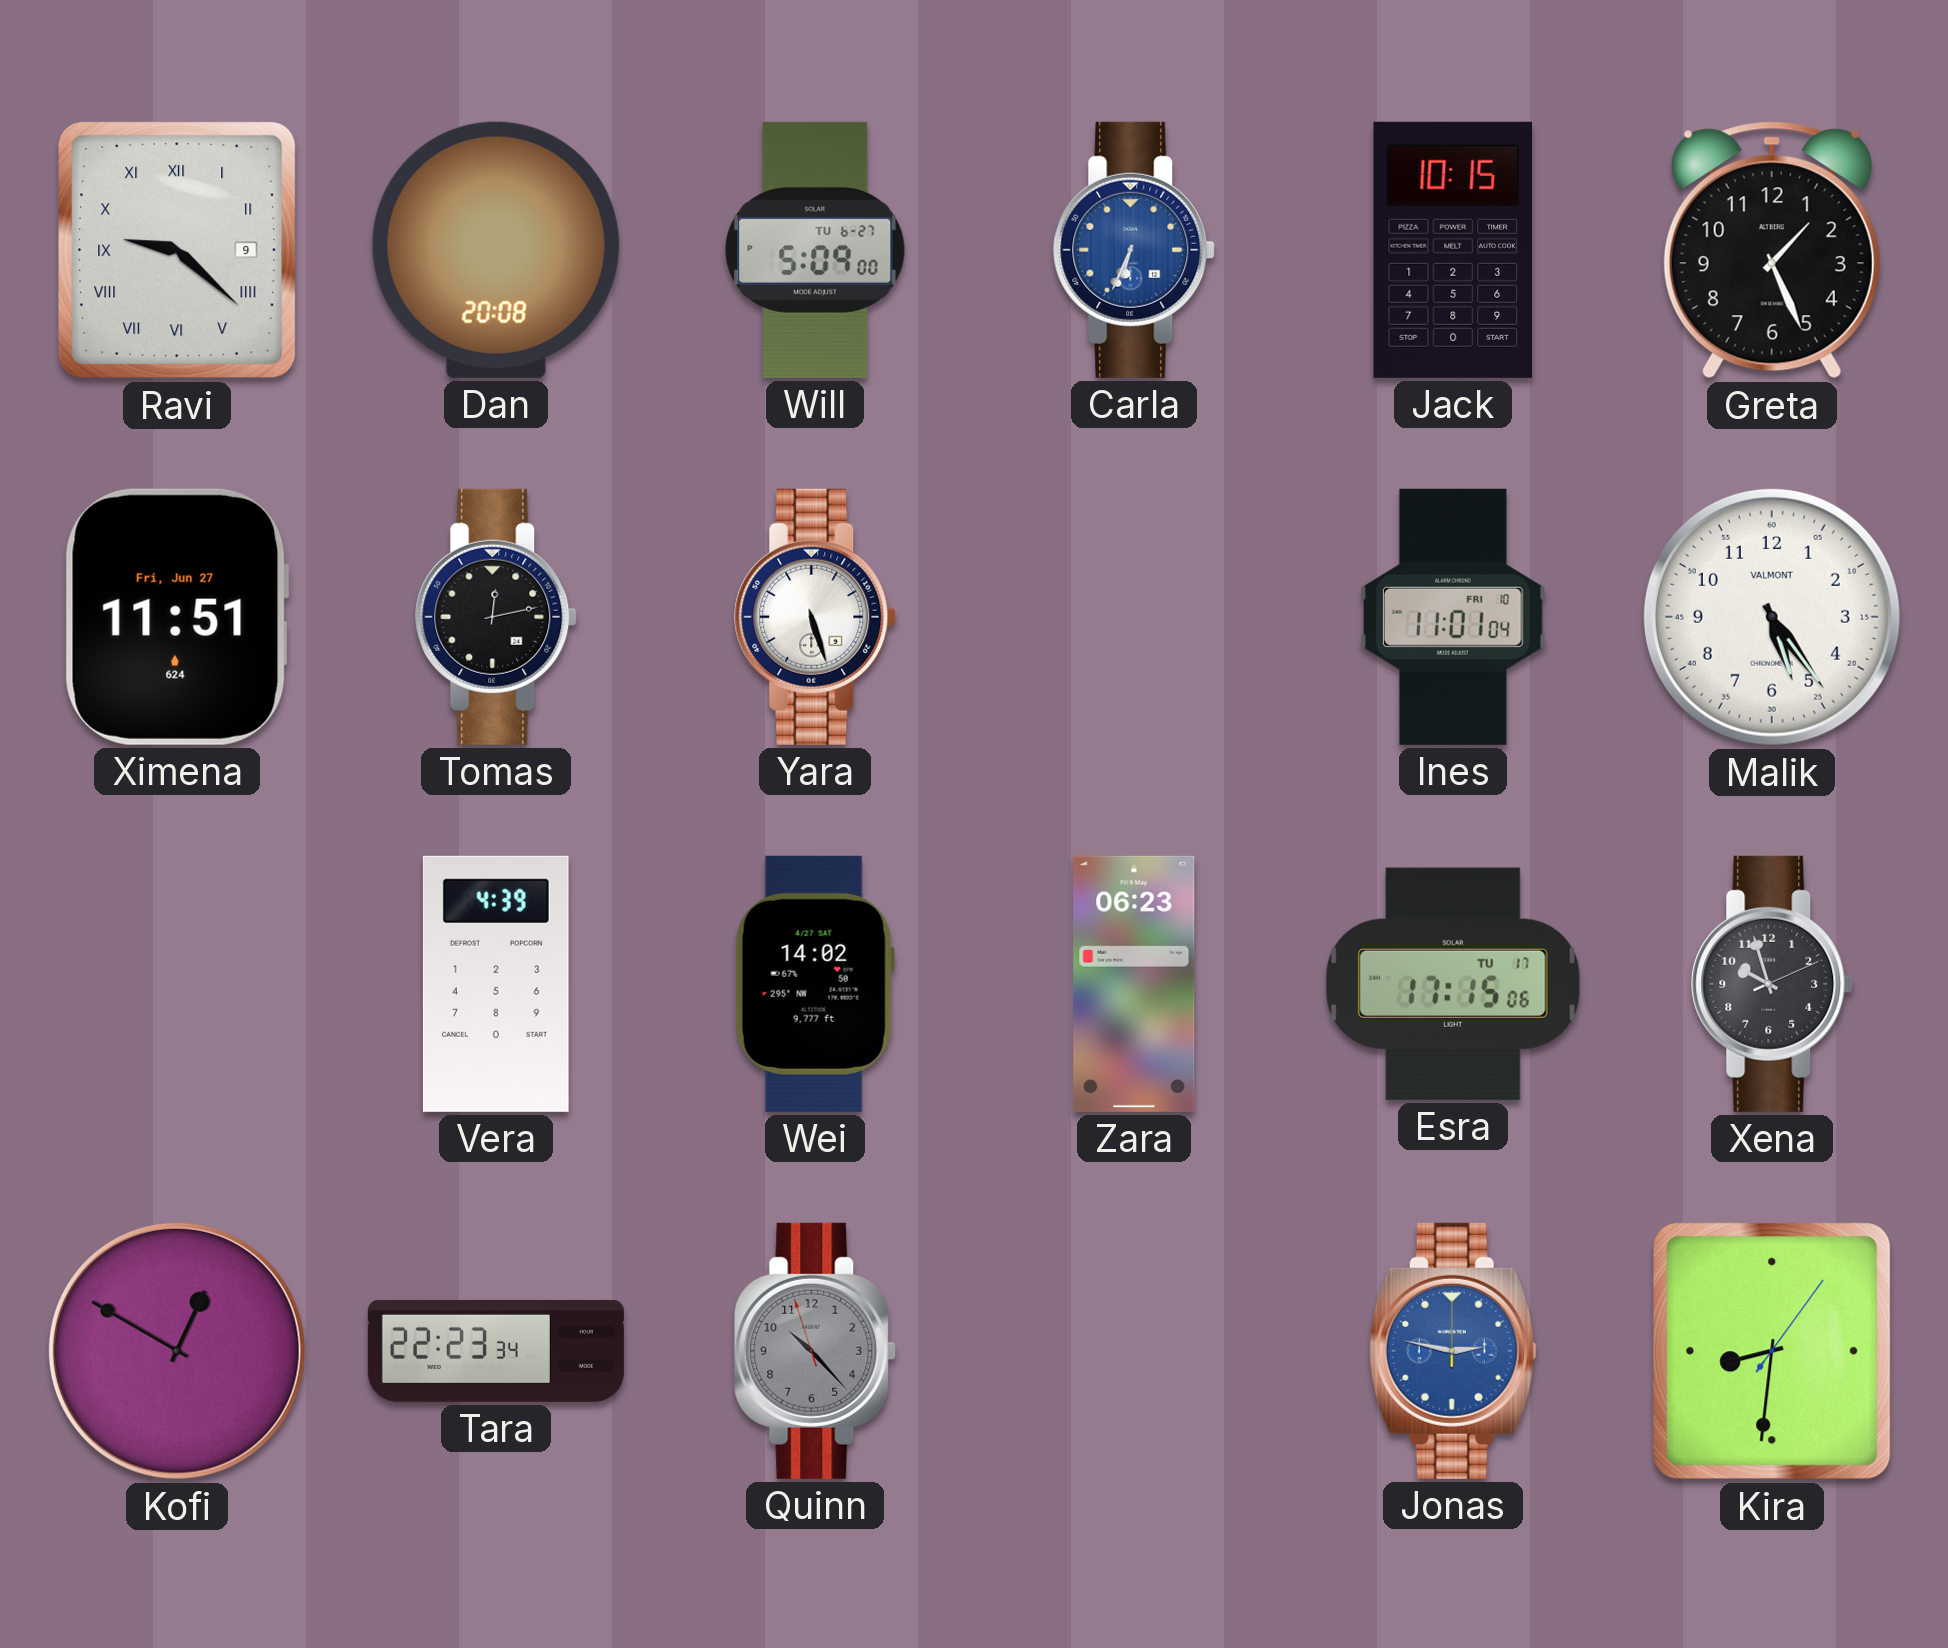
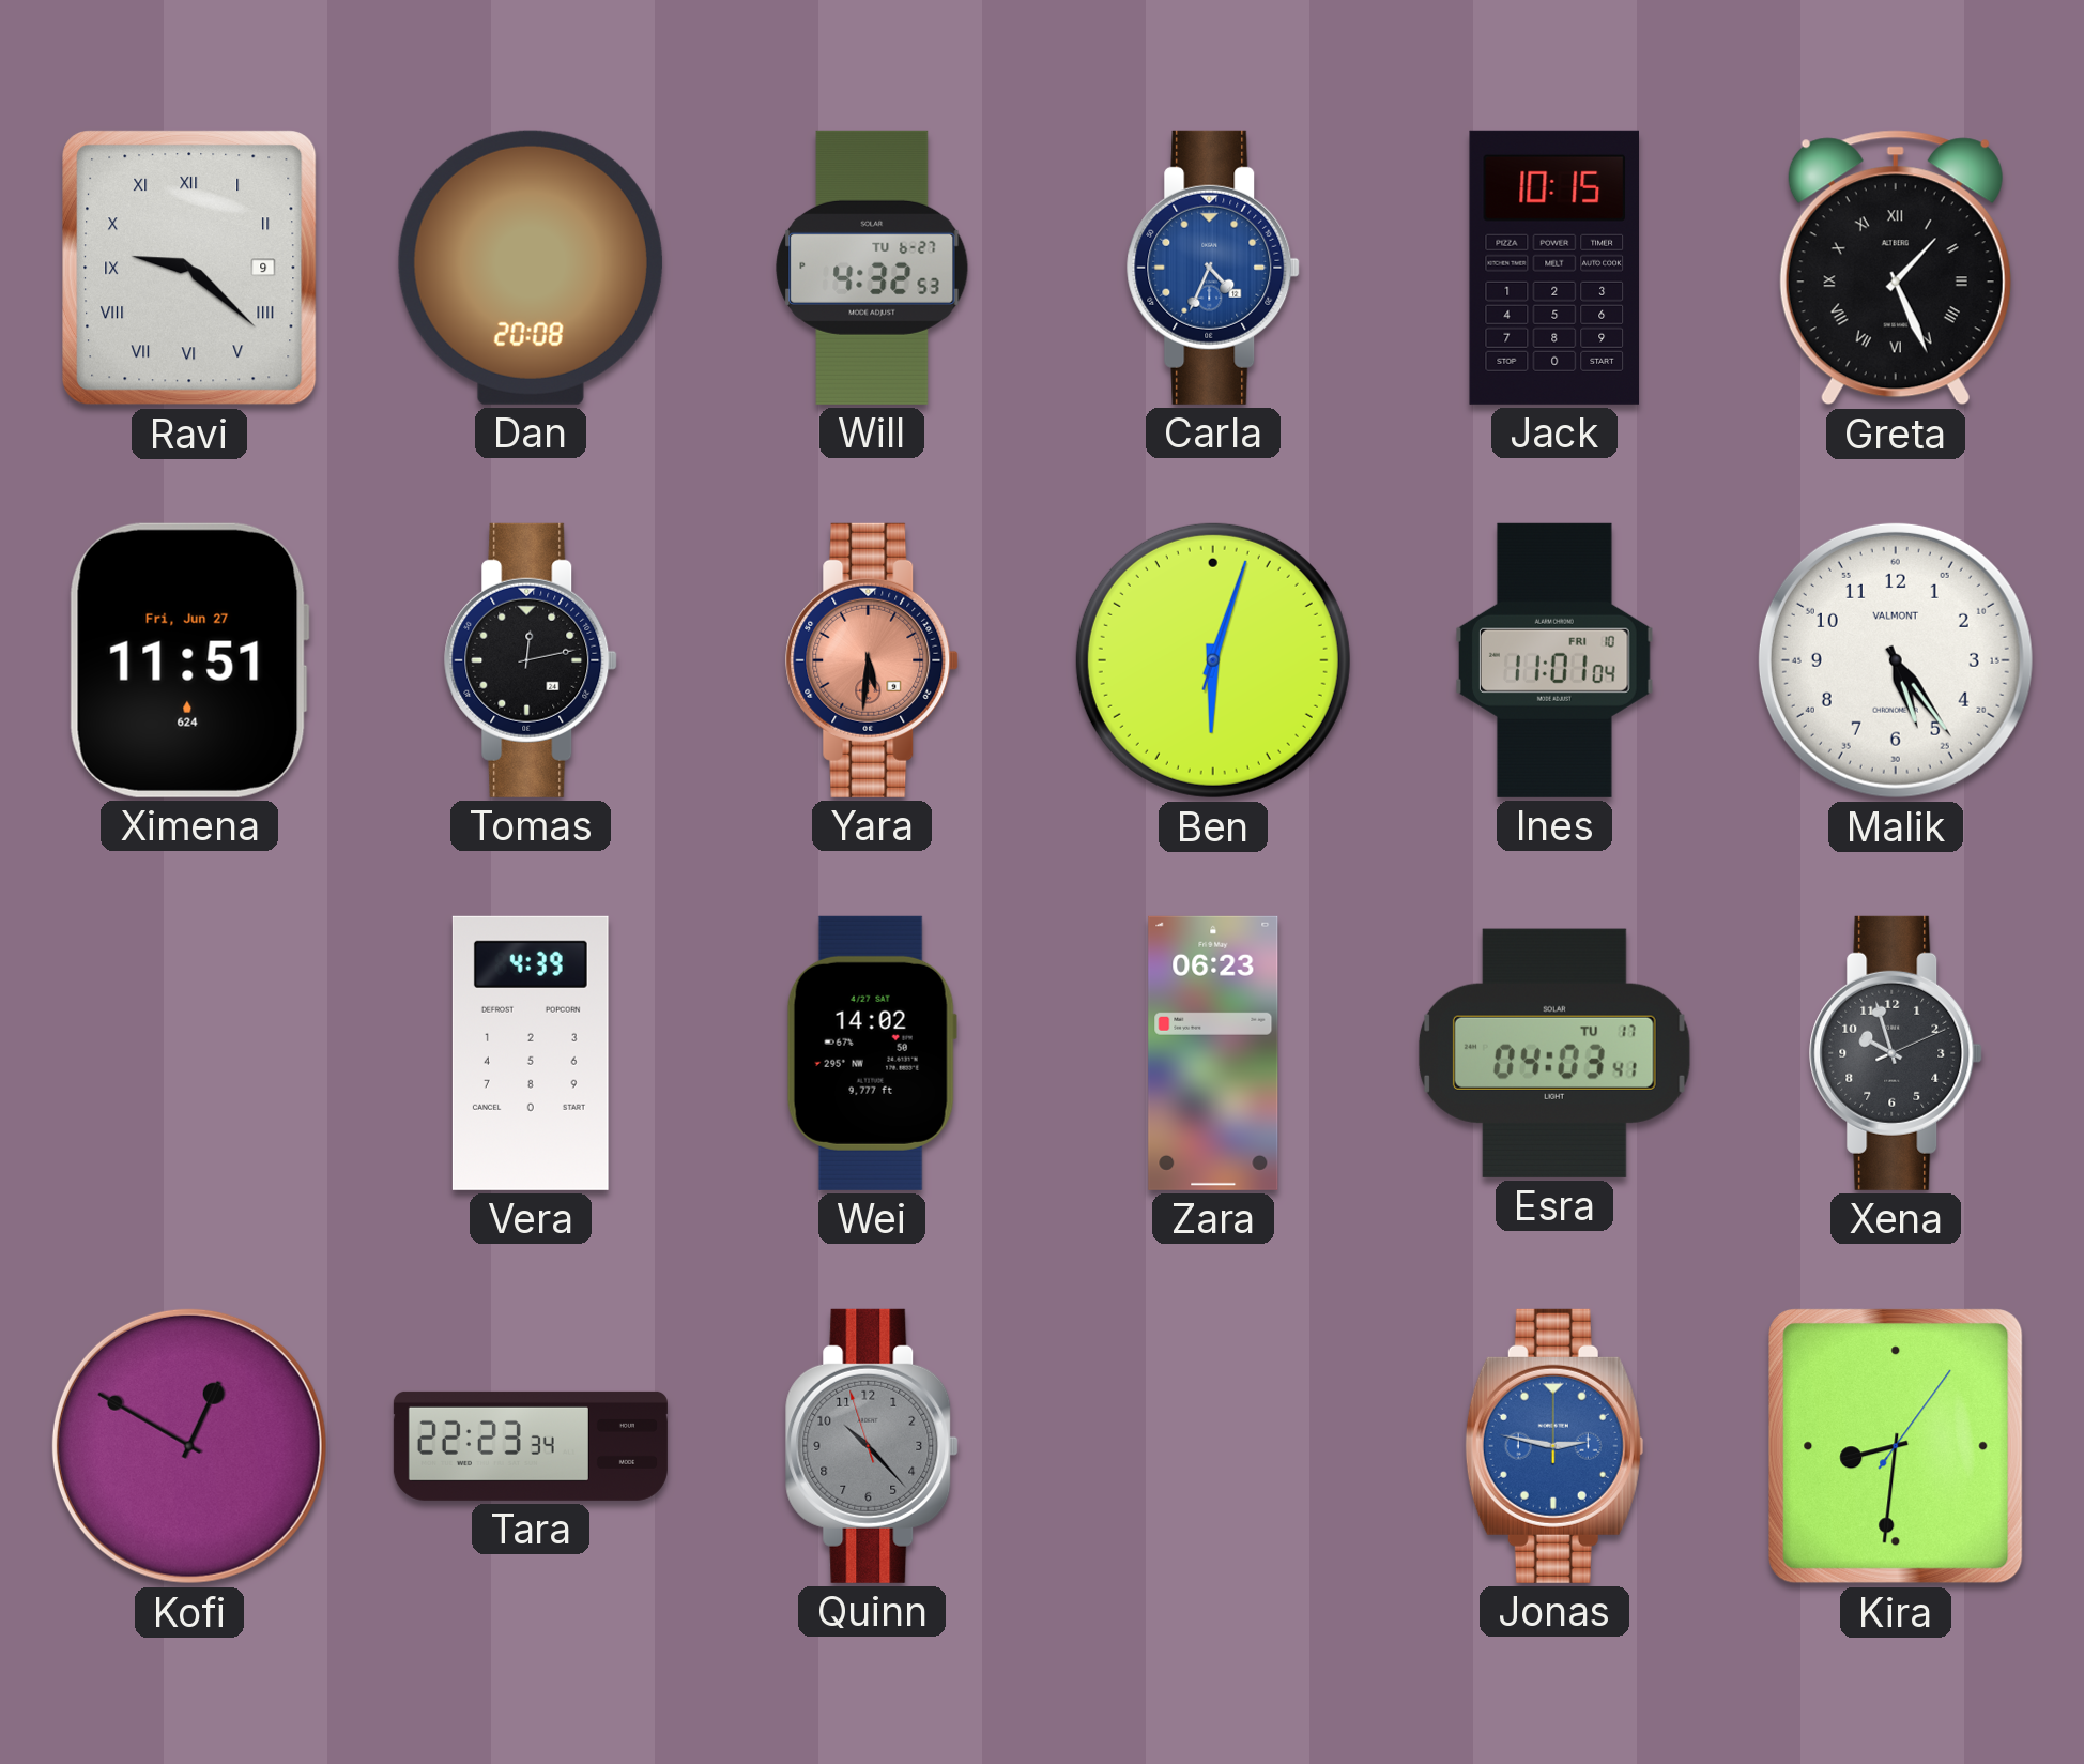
Will: 5:09 -> 4:32
Carla: 6:34 -> 4:34
Greta numerals: Arabic -> Roman
Yara: 5:27 -> 5:31
Yara dial: white -> salmon
Ben: none -> 6:03
Esra: 17:15 -> 04:03
